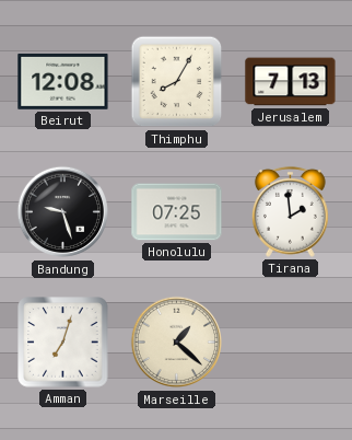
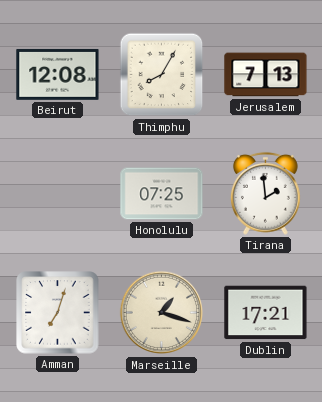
Bandung: 9:27 -> none
Marseille: 1:22 -> 1:18
Dublin: none -> 17:21
